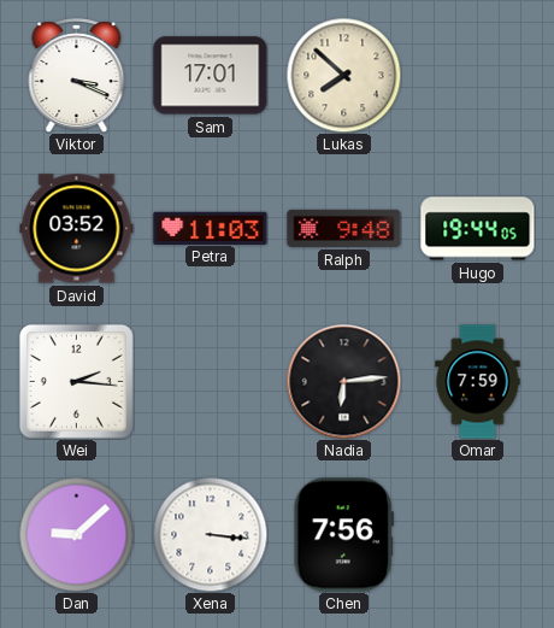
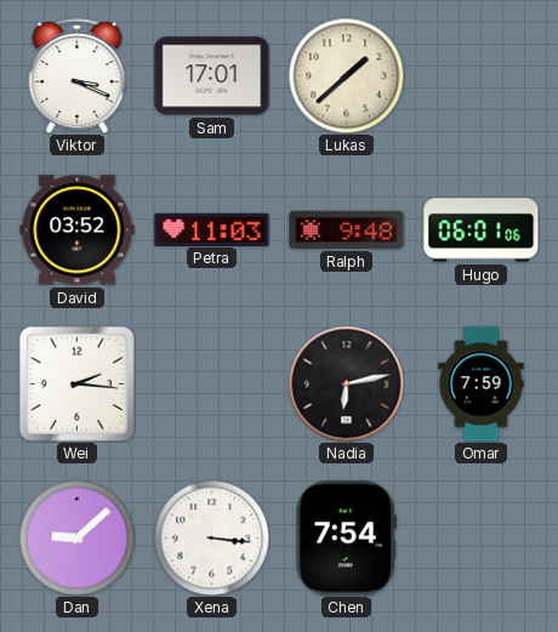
Lukas: 7:52 -> 1:38
Hugo: 19:44 -> 06:01
Nadia: 6:14 -> 6:13
Chen: 7:56 -> 7:54
